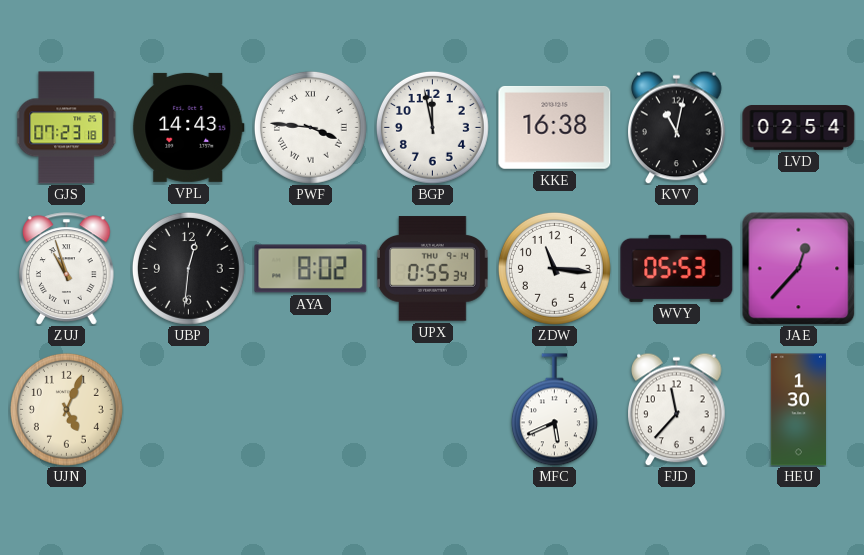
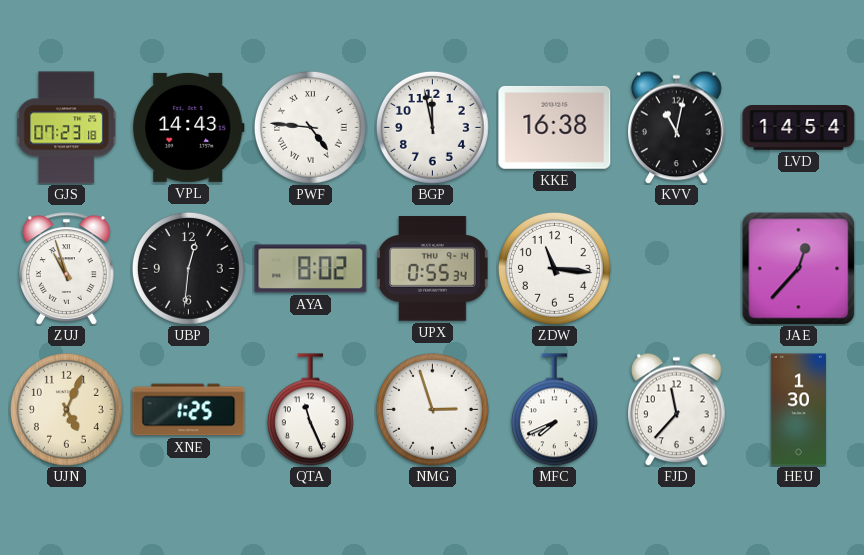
PWF: 3:46 -> 4:46
LVD: 02:54 -> 14:54
WVY: 05:53 -> none
XNE: none -> 1:25
QTA: none -> 11:26
NMG: none -> 2:57
MFC: 5:41 -> 7:41
